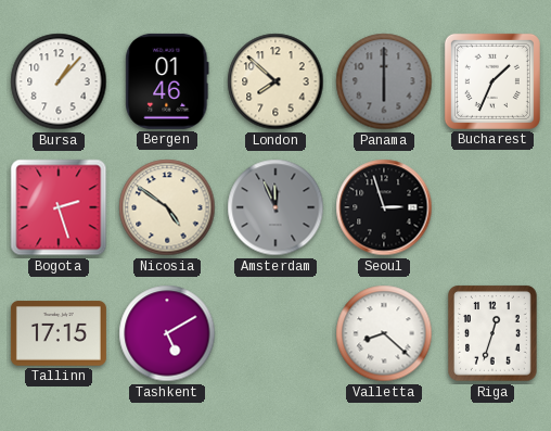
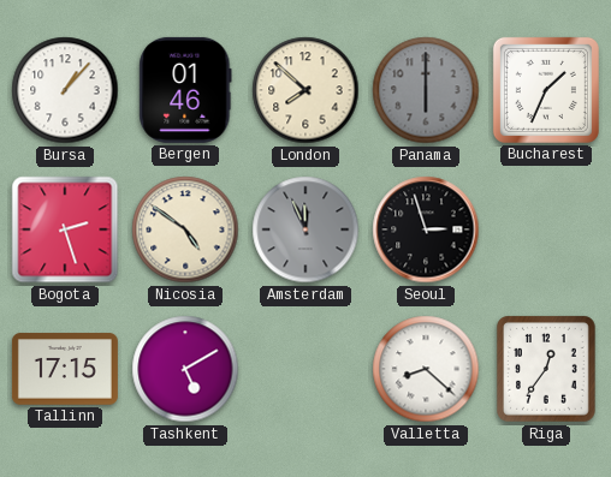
Riga: 12:33 -> 12:36
